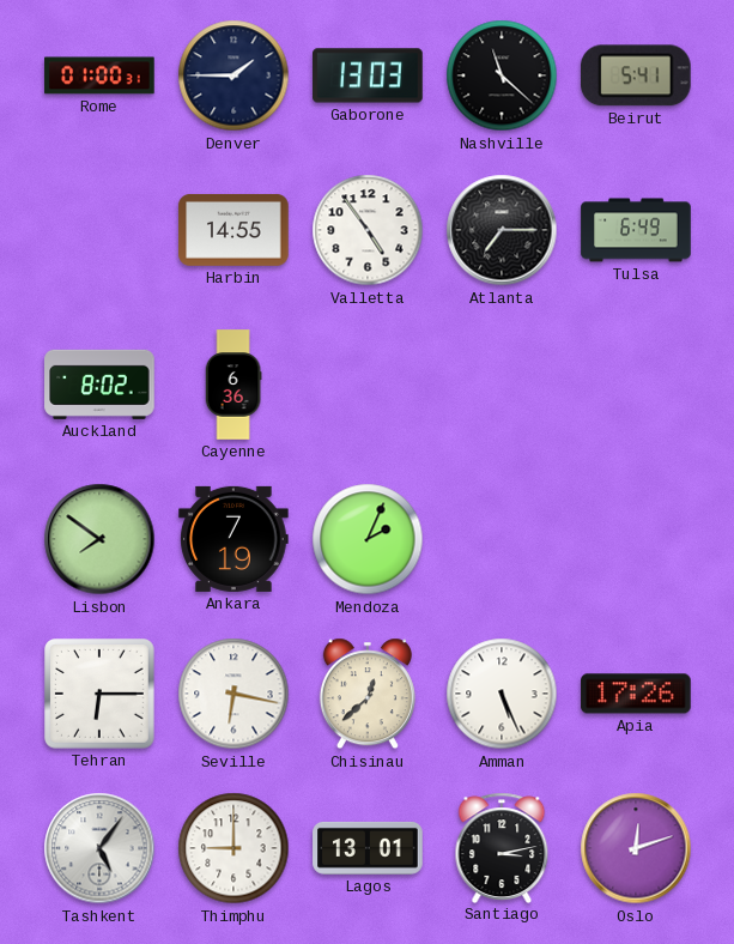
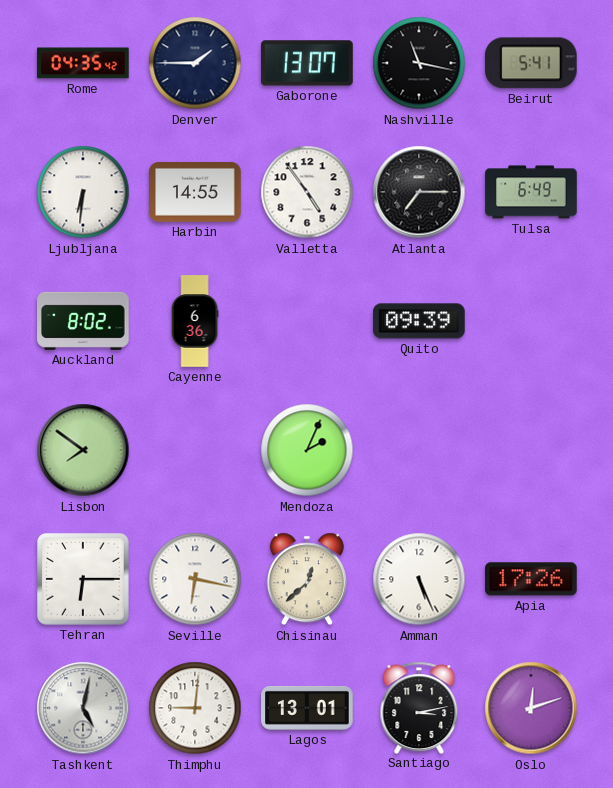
Rome: 01:00 -> 04:35
Gaborone: 13:03 -> 13:07
Nashville: 11:22 -> 11:17
Ljubljana: none -> 6:31
Quito: none -> 09:39
Ankara: 7:19 -> none
Tashkent: 5:06 -> 5:02
Thimphu: 9:00 -> 9:01
